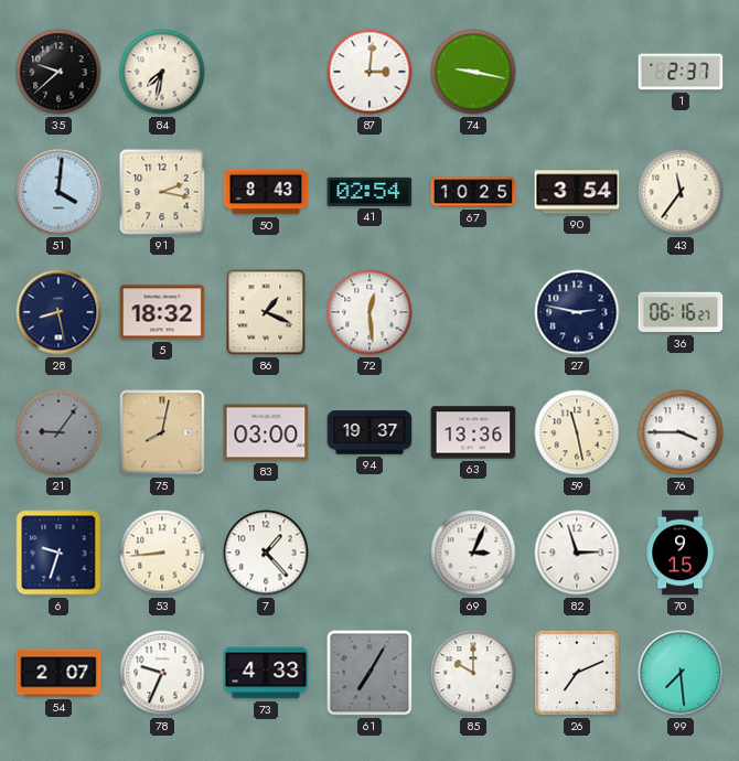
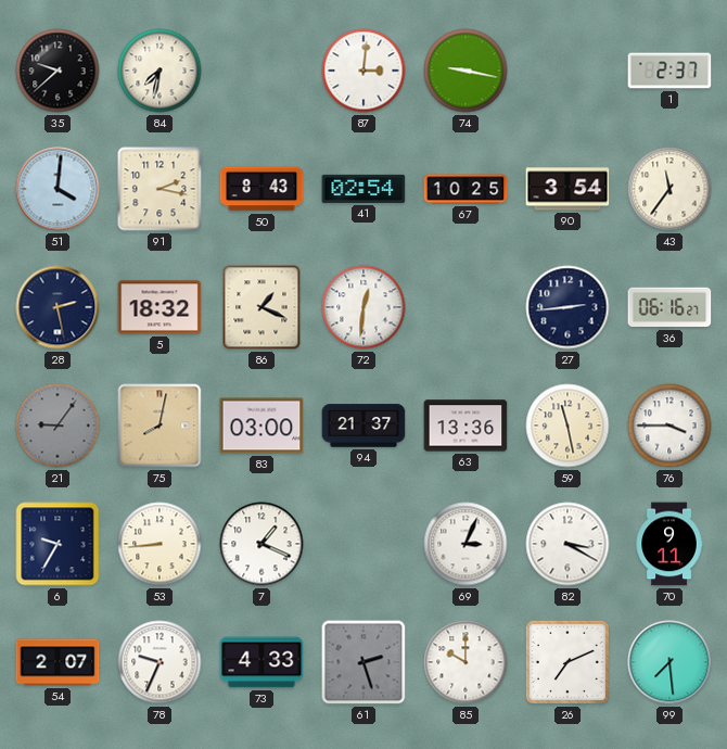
28: 8:28 -> 2:28
72: 12:29 -> 12:31
27: 2:47 -> 2:44
94: 19:37 -> 21:37
6: 9:33 -> 9:35
7: 1:23 -> 1:19
82: 2:57 -> 3:20
70: 9:15 -> 9:11
61: 7:05 -> 2:27
